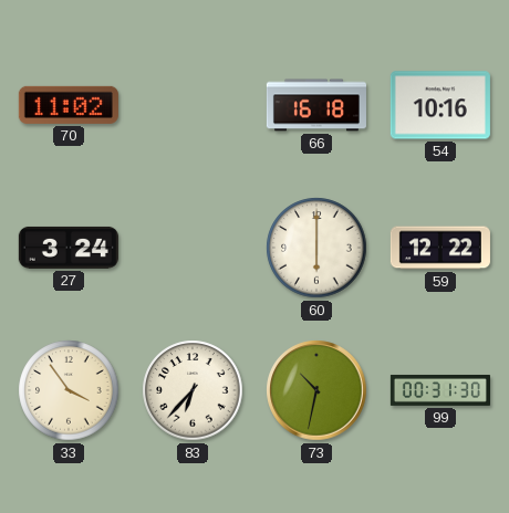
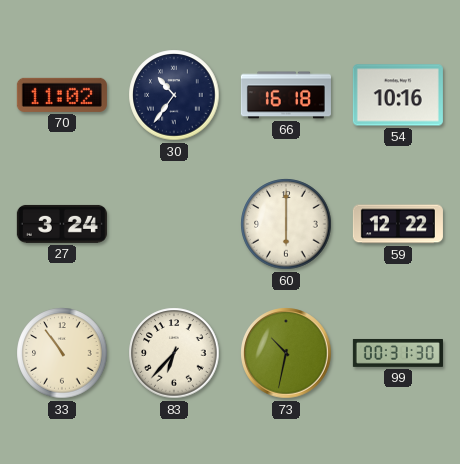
30: none -> 10:36
33: 3:54 -> 10:54
